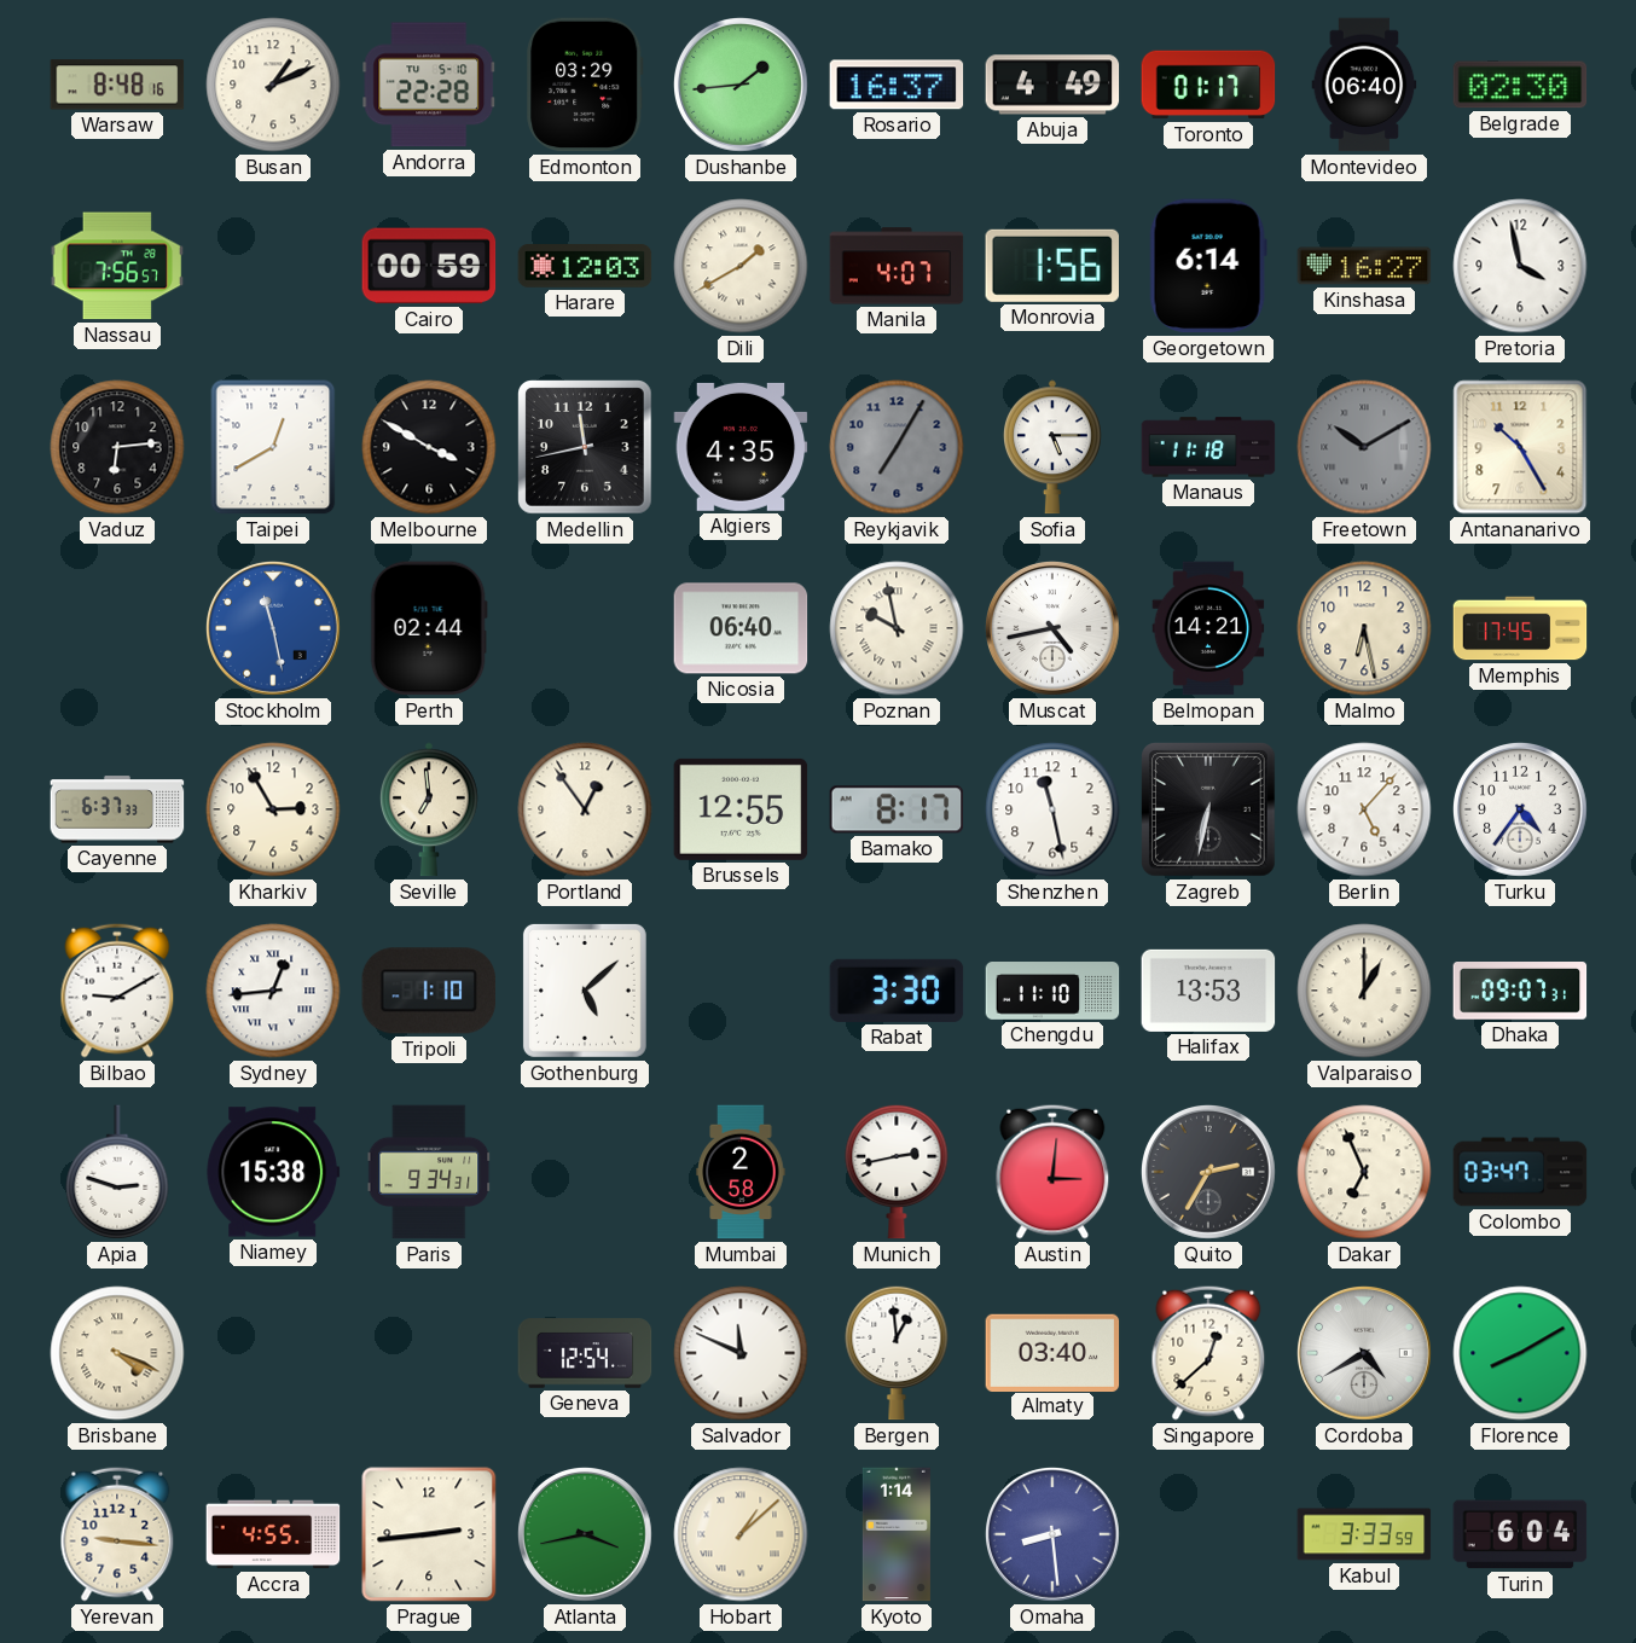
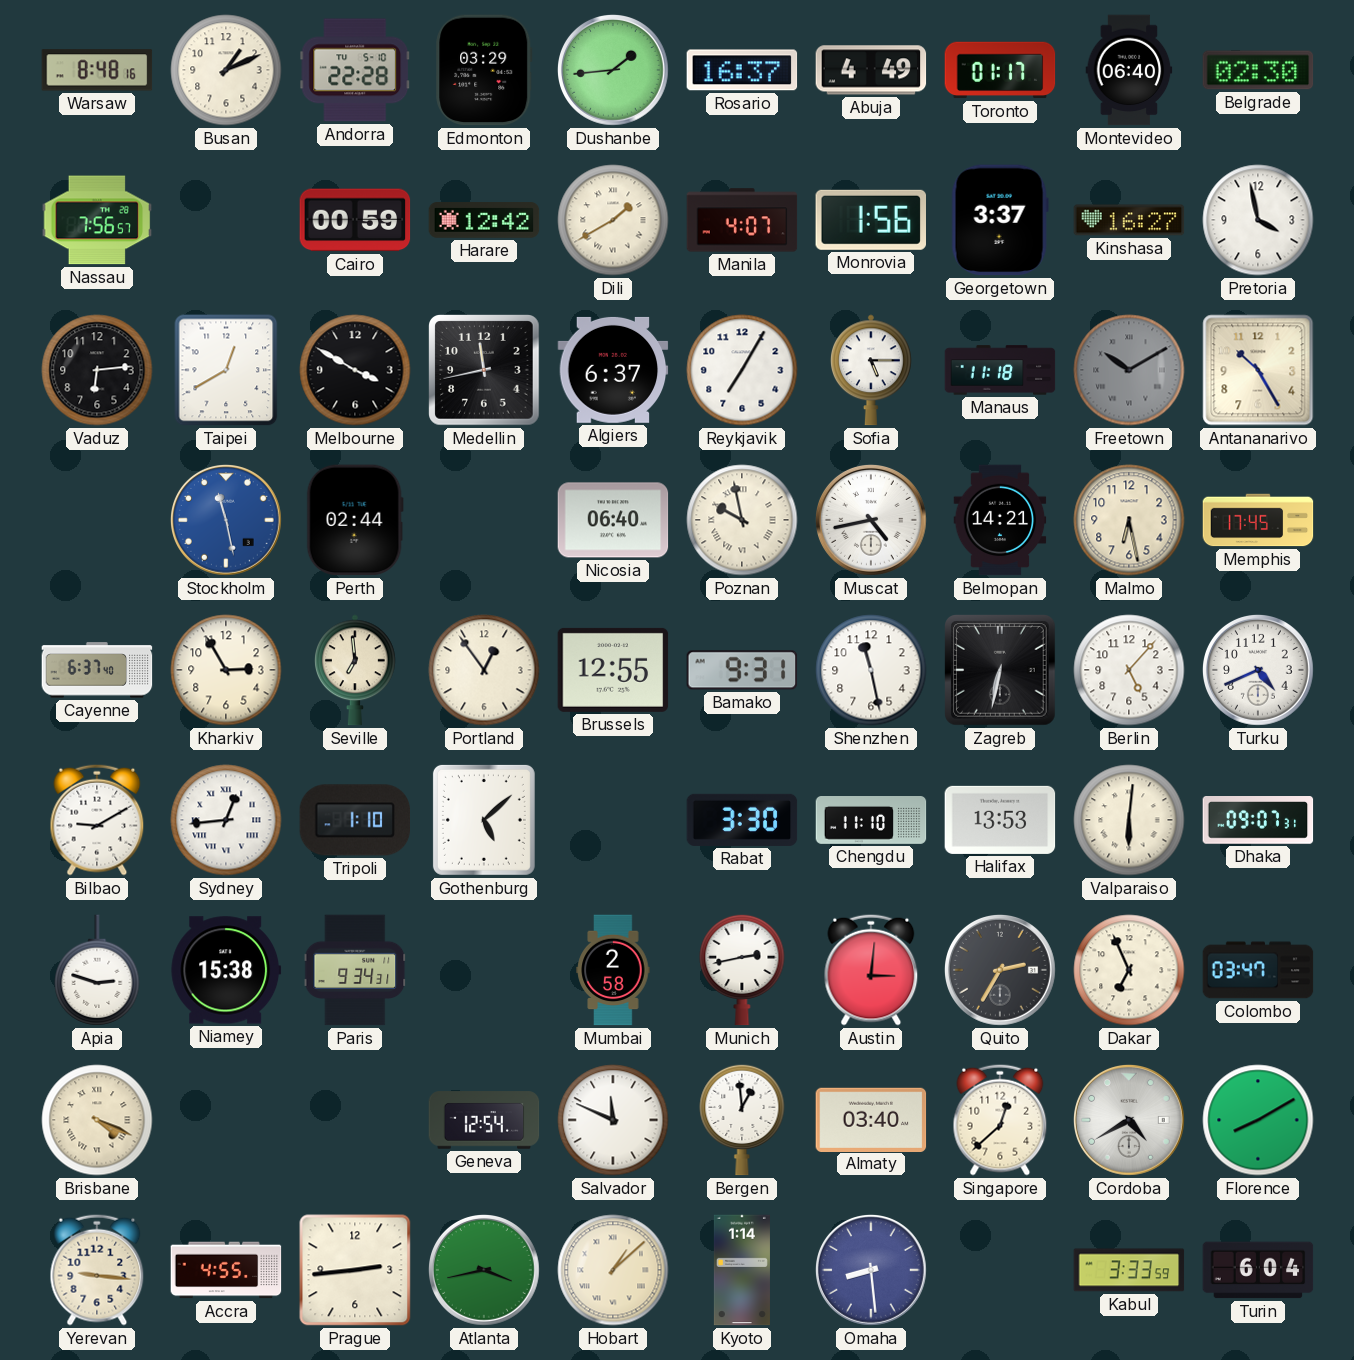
Harare: 12:03 -> 12:42
Georgetown: 6:14 -> 3:37
Algiers: 4:35 -> 6:37
Reykjavik dial: grey -> white
Cayenne: 6:37:33 -> 6:37:40
Bamako: 8:17 -> 9:31
Turku: 4:36 -> 4:41
Valparaiso: 1:00 -> 6:01
